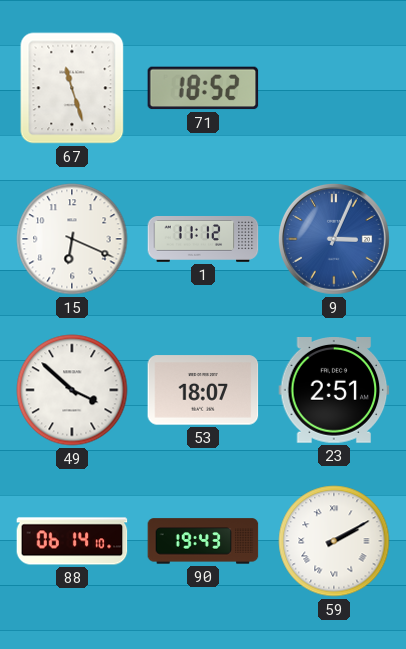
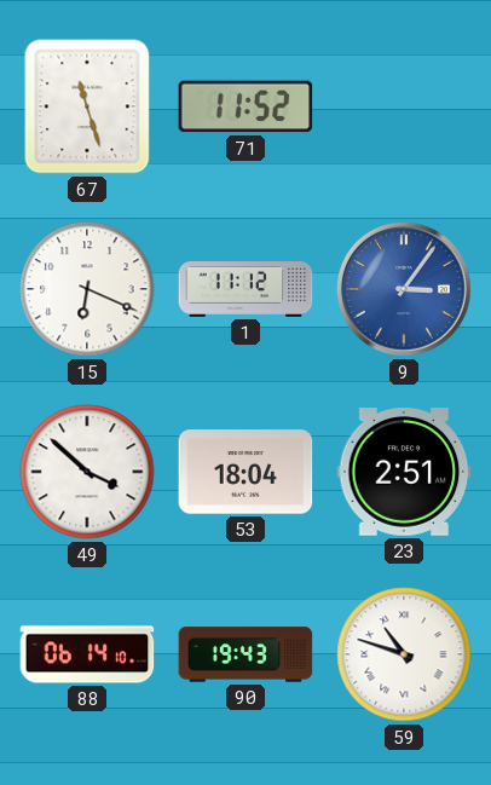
71: 18:52 -> 11:52
9: 3:04 -> 3:06
53: 18:07 -> 18:04
59: 2:10 -> 10:48
